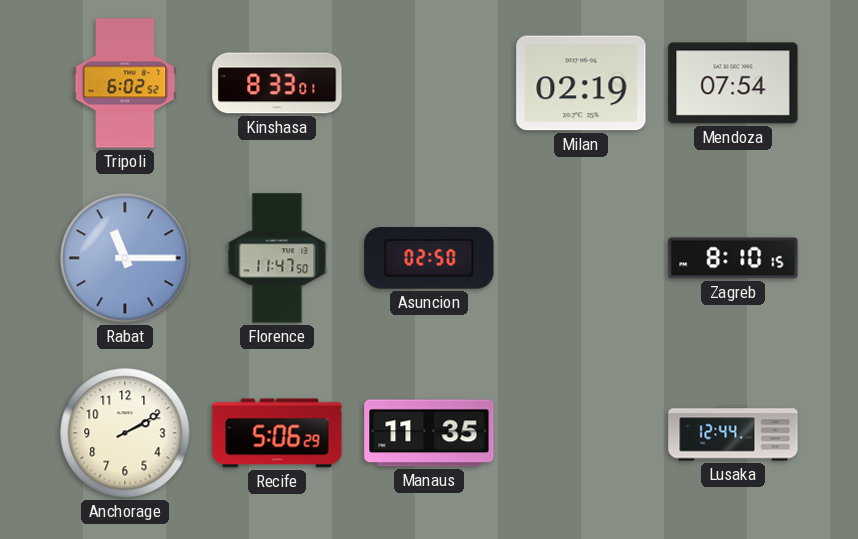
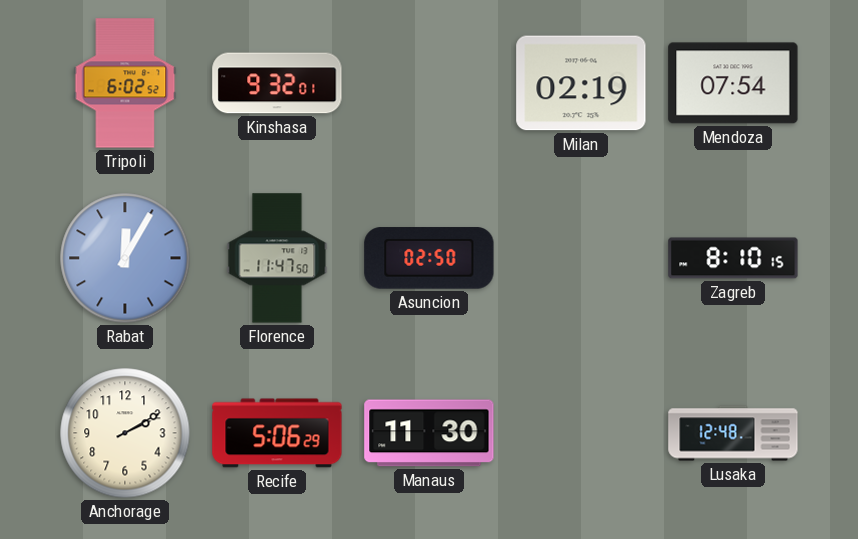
Kinshasa: 8:33 -> 9:32
Rabat: 11:15 -> 12:05
Manaus: 11:35 -> 11:30
Lusaka: 12:44 -> 12:48
